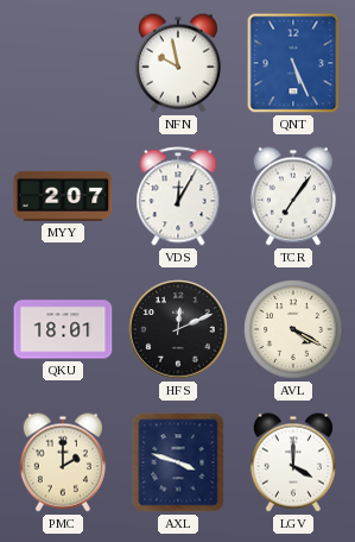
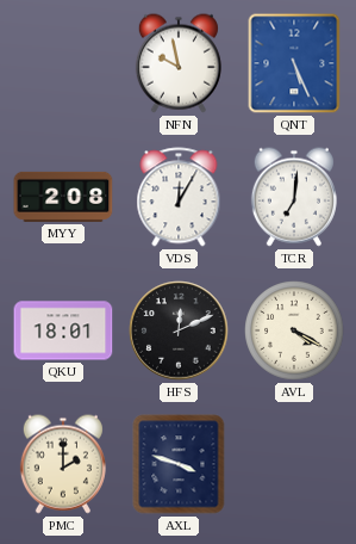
MYY: 2:07 -> 2:08
TCR: 7:06 -> 7:01
LGV: 4:00 -> none
